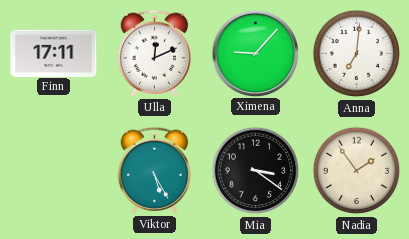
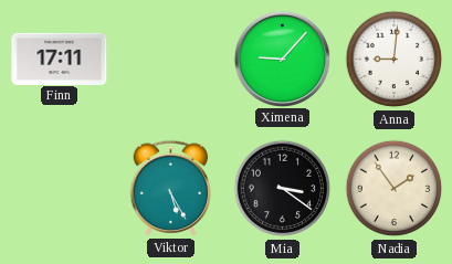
Ulla: 12:11 -> none
Anna: 7:01 -> 9:01
